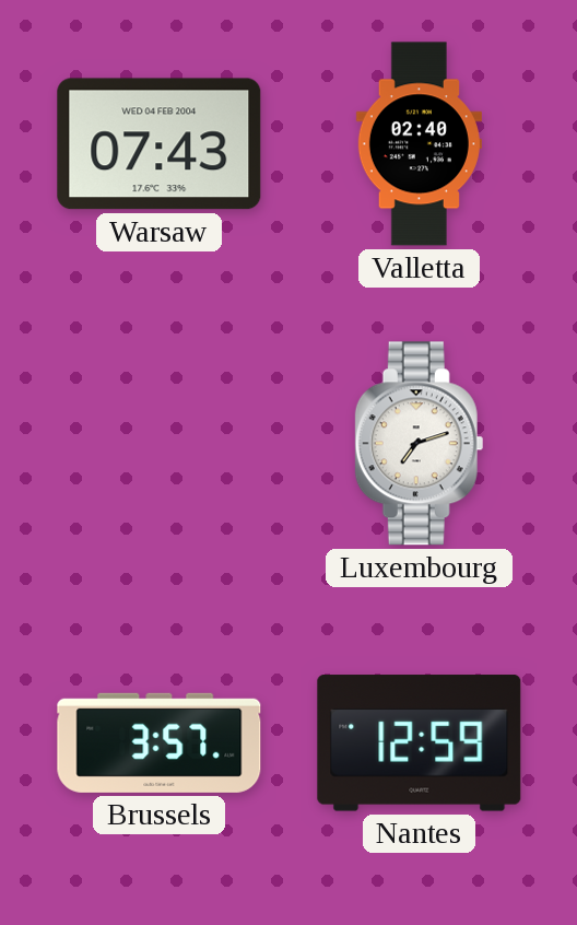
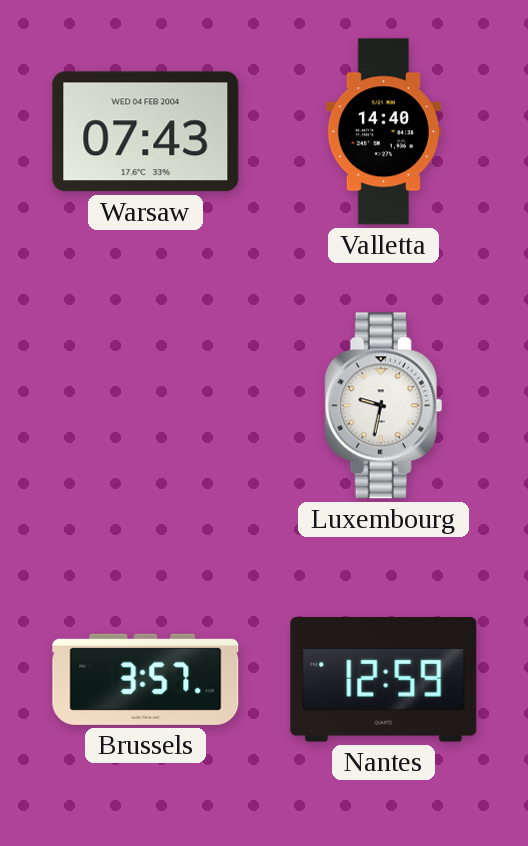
Valletta: 02:40 -> 14:40
Luxembourg: 7:12 -> 9:32
